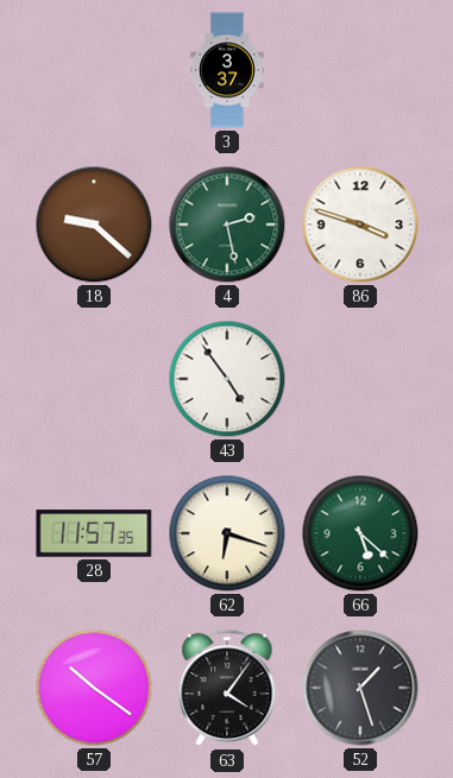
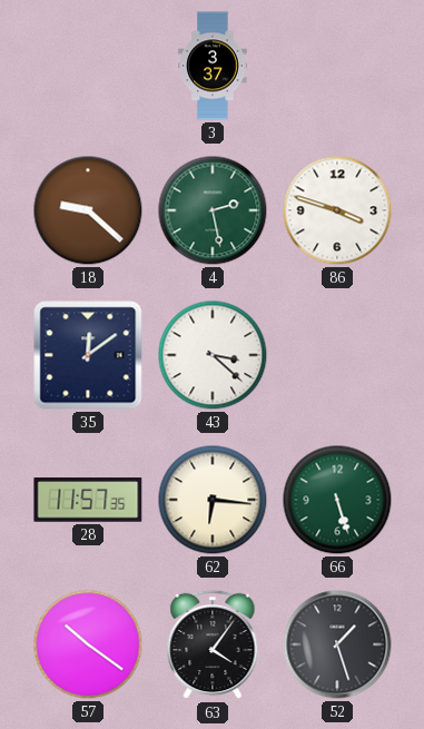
35: none -> 12:09
43: 4:54 -> 3:22
62: 6:18 -> 6:16
66: 5:22 -> 5:27
